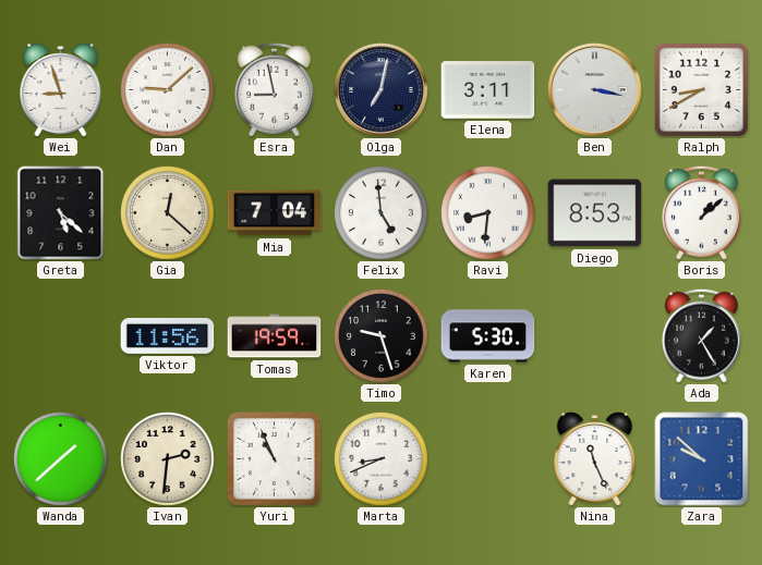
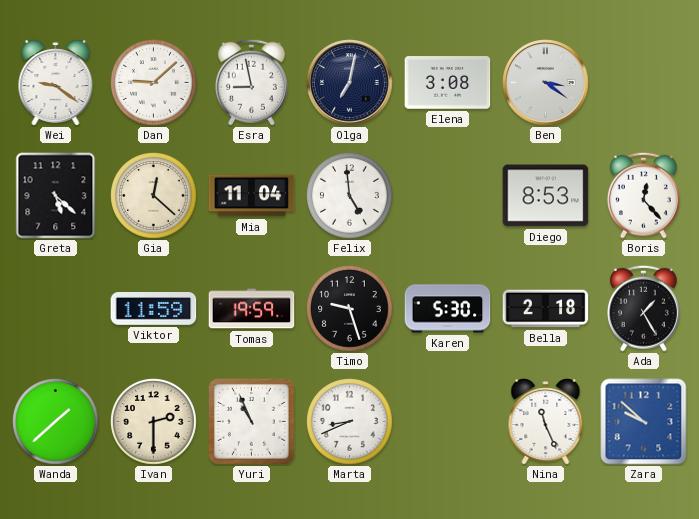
Wei: 8:57 -> 9:21
Elena: 3:11 -> 3:08
Ben: 3:17 -> 3:21
Ralph: 8:40 -> none
Mia: 7:04 -> 11:04
Ravi: 8:31 -> none
Boris: 1:08 -> 12:23
Viktor: 11:56 -> 11:59
Bella: none -> 2:18
Ivan: 2:31 -> 2:30
